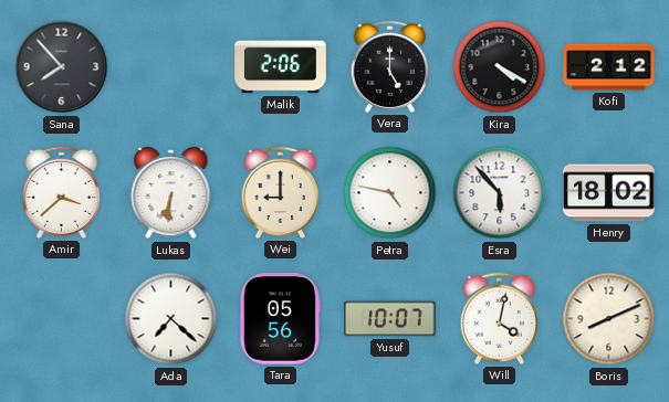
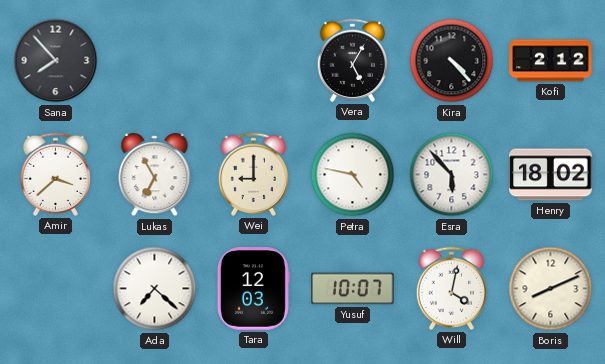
Malik: 2:06 -> none
Vera: 5:00 -> 5:05
Kira: 4:20 -> 4:23
Lukas: 6:31 -> 6:55
Tara: 05:56 -> 12:03
